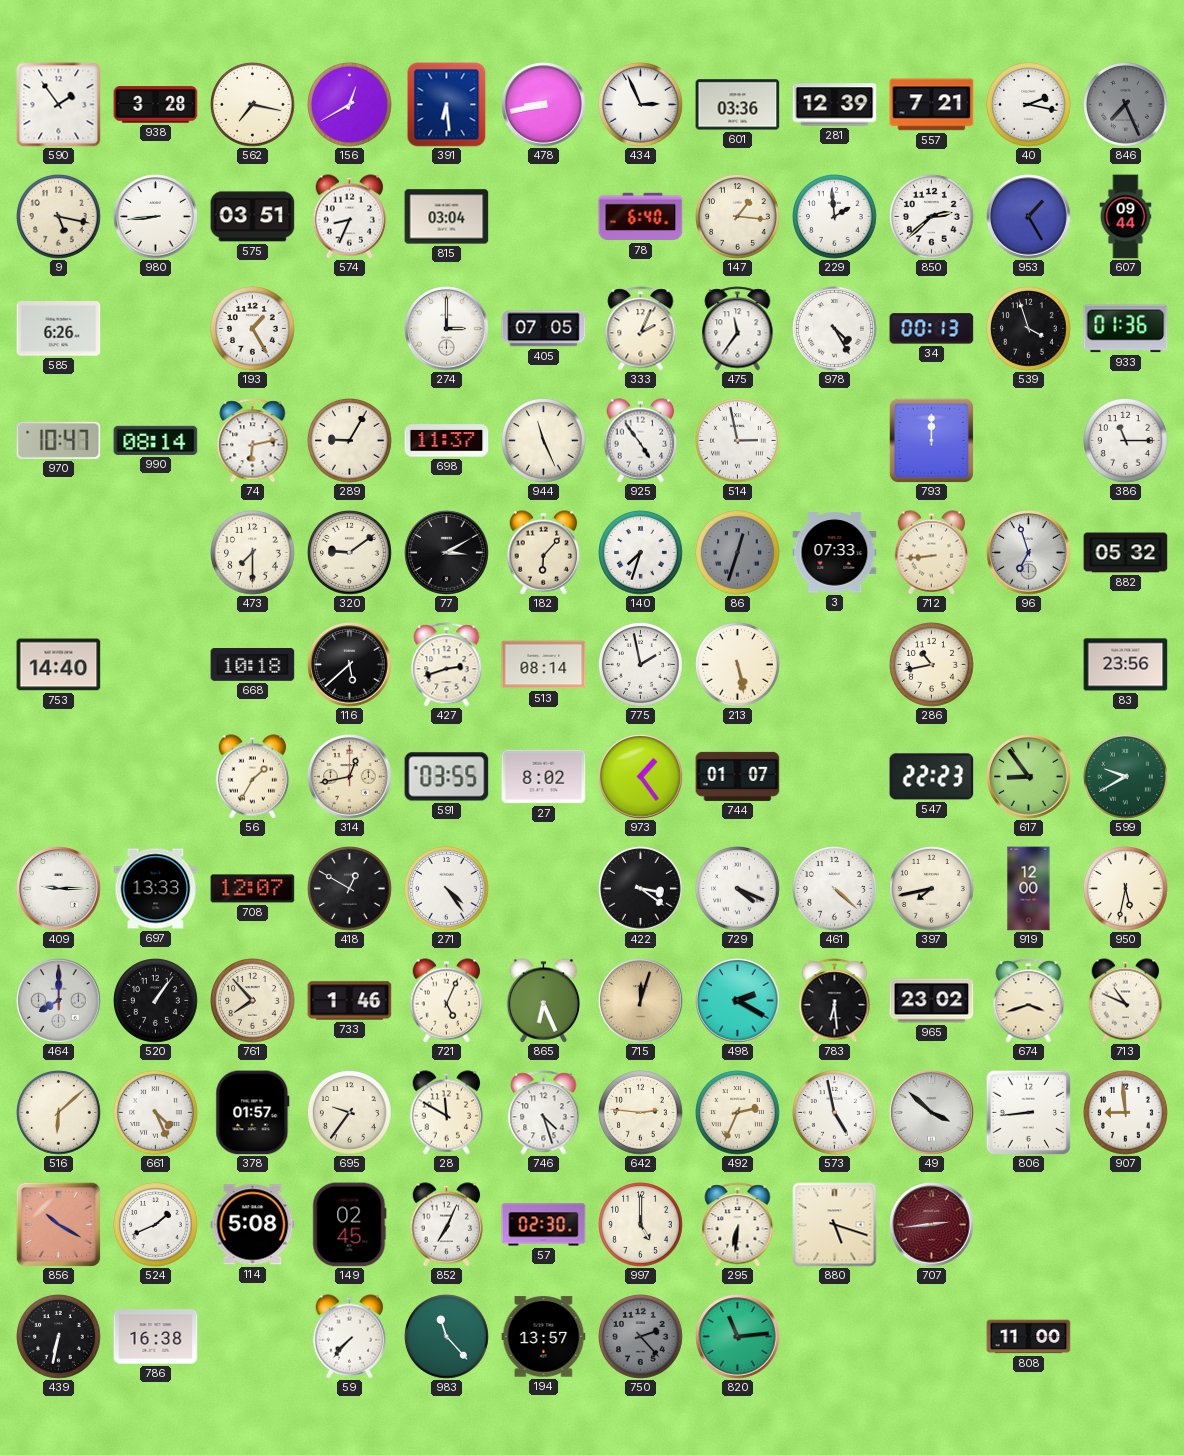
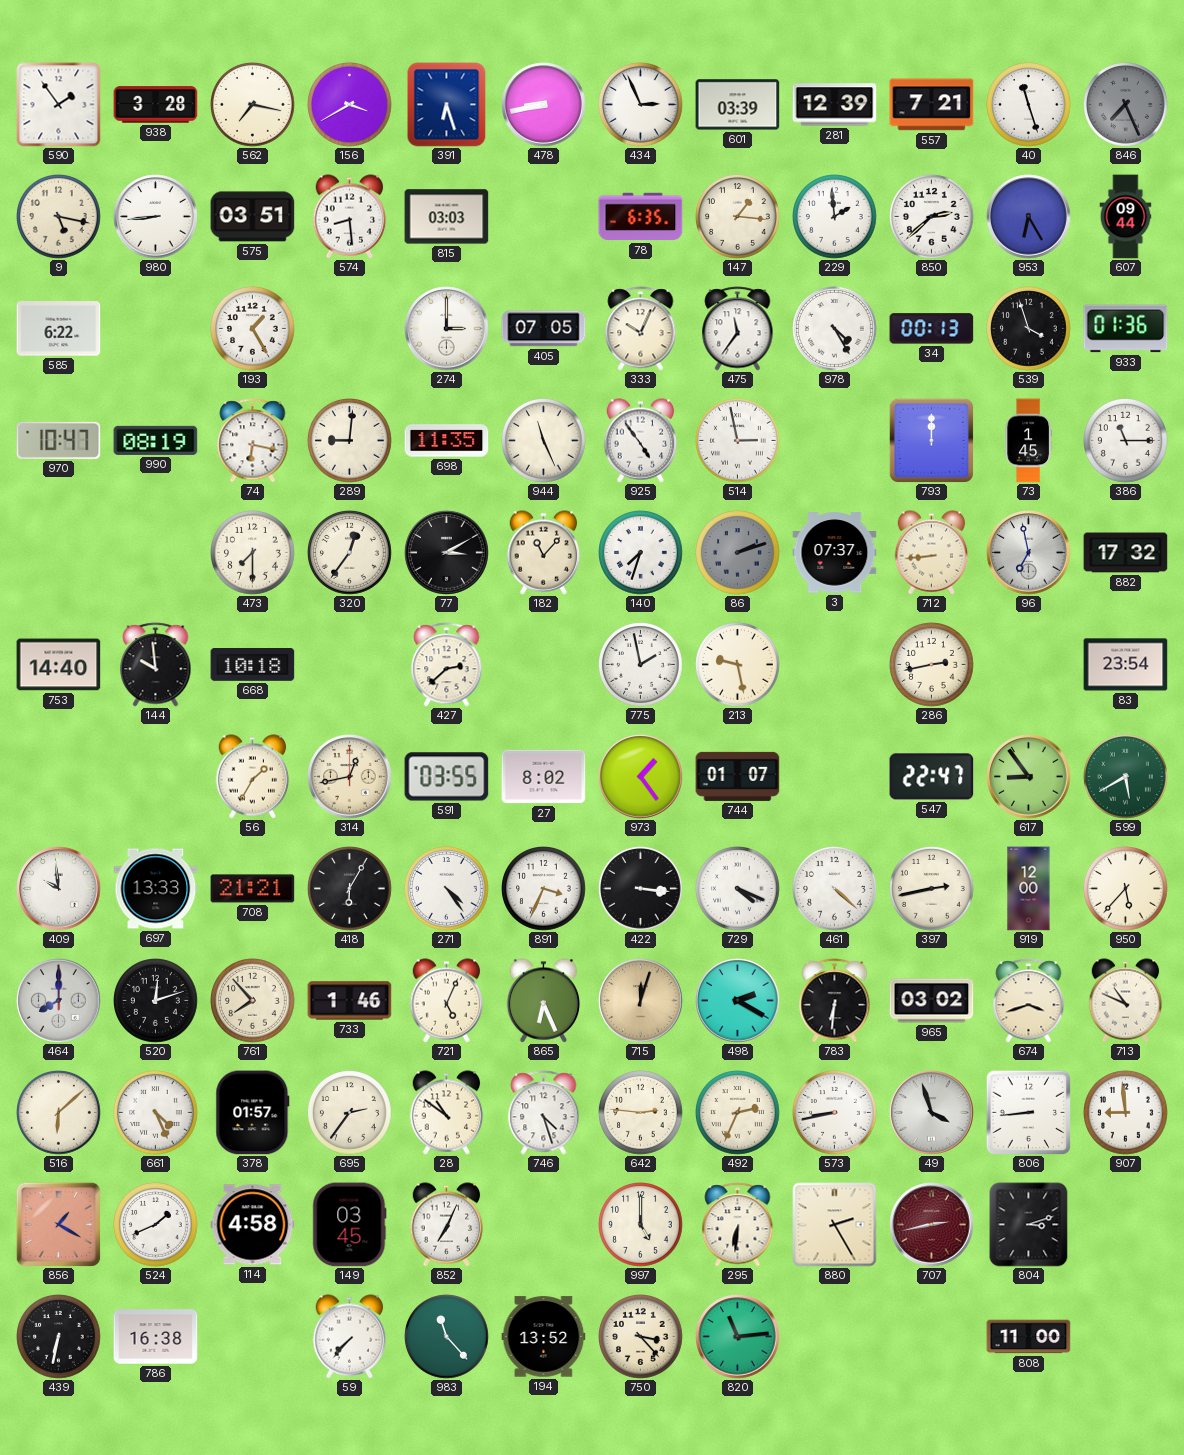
156: 12:40 -> 3:40
391: 6:29 -> 6:27
601: 03:36 -> 03:39
40: 2:17 -> 11:27
574: 8:34 -> 8:29
815: 03:04 -> 03:03
78: 6:40 -> 6:35
953: 1:25 -> 6:25
585: 6:26 -> 6:22
333: 2:04 -> 10:04
990: 08:14 -> 08:19
74: 6:13 -> 6:17
289: 9:05 -> 9:01
698: 11:37 -> 11:35
73: none -> 1:45
320: 9:09 -> 12:36
182: 6:07 -> 11:07
86: 12:33 -> 2:12
3: 07:33 -> 07:37
96: 6:57 -> 6:58
882: 05:32 -> 17:32
144: none -> 9:59
116: 5:38 -> none
427: 2:42 -> 2:38
513: 08:14 -> none
213: 5:28 -> 9:28
286: 10:43 -> 2:43
83: 23:56 -> 23:54
547: 22:23 -> 22:47
599: 9:40 -> 5:40
409: 9:15 -> 9:59
708: 12:07 -> 21:21
418: 12:50 -> 6:05
891: none -> 3:34
422: 3:21 -> 3:16
397: 7:43 -> 2:43
950: 5:32 -> 5:37
520: 1:06 -> 12:12
783: 6:29 -> 6:31
965: 23:02 -> 03:02
695: 9:36 -> 2:36
28: 11:50 -> 10:51
573: 4:58 -> 8:43
49: 3:52 -> 3:57
856: 10:20 -> 1:20
114: 5:08 -> 4:58
149: 02:45 -> 03:45
57: 02:30 -> none
880: 5:18 -> 2:25
707: 2:44 -> 2:43
804: none -> 3:12
194: 13:57 -> 13:52
750: 2:23 -> 3:23
750 dial: grey -> cream
